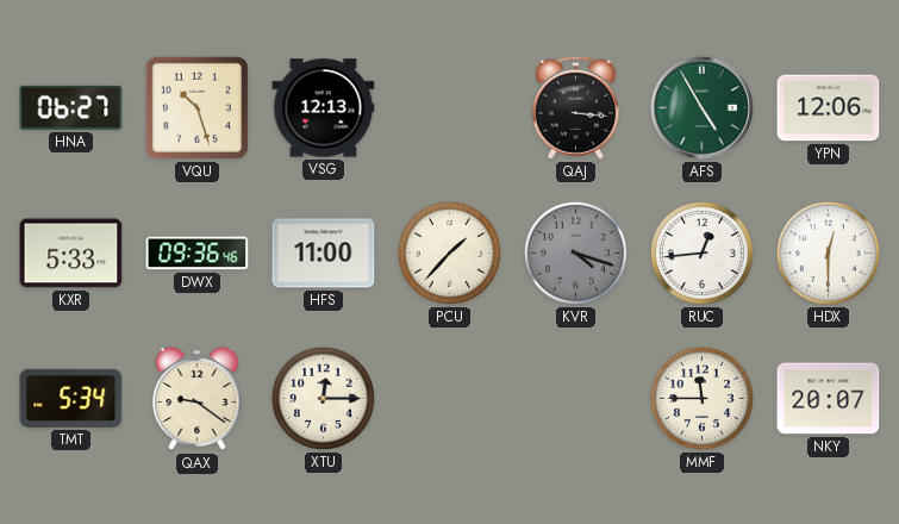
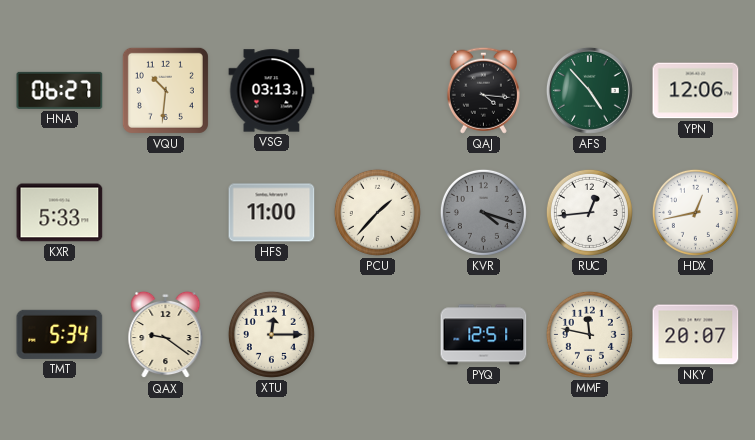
VQU: 10:27 -> 10:31
VSG: 12:13 -> 03:13
QAJ: 3:16 -> 4:16
AFS: 4:55 -> 4:53
DWX: 09:36 -> none
HDX: 12:30 -> 12:43
PYQ: none -> 12:51
MMF: 11:45 -> 11:47
